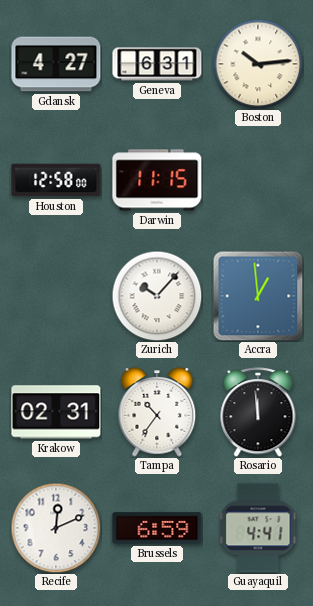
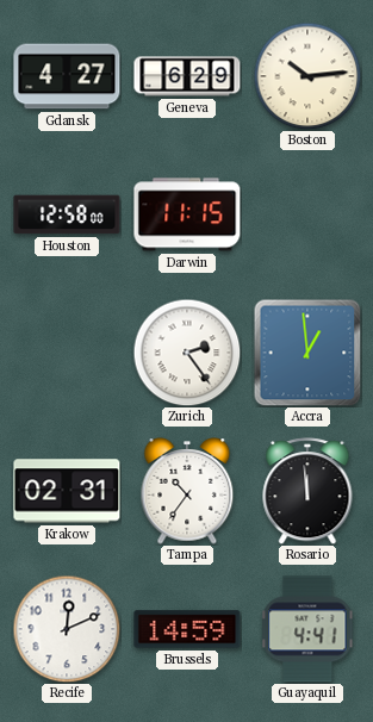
Geneva: 6:31 -> 6:29
Zurich: 10:07 -> 2:24
Brussels: 6:59 -> 14:59
